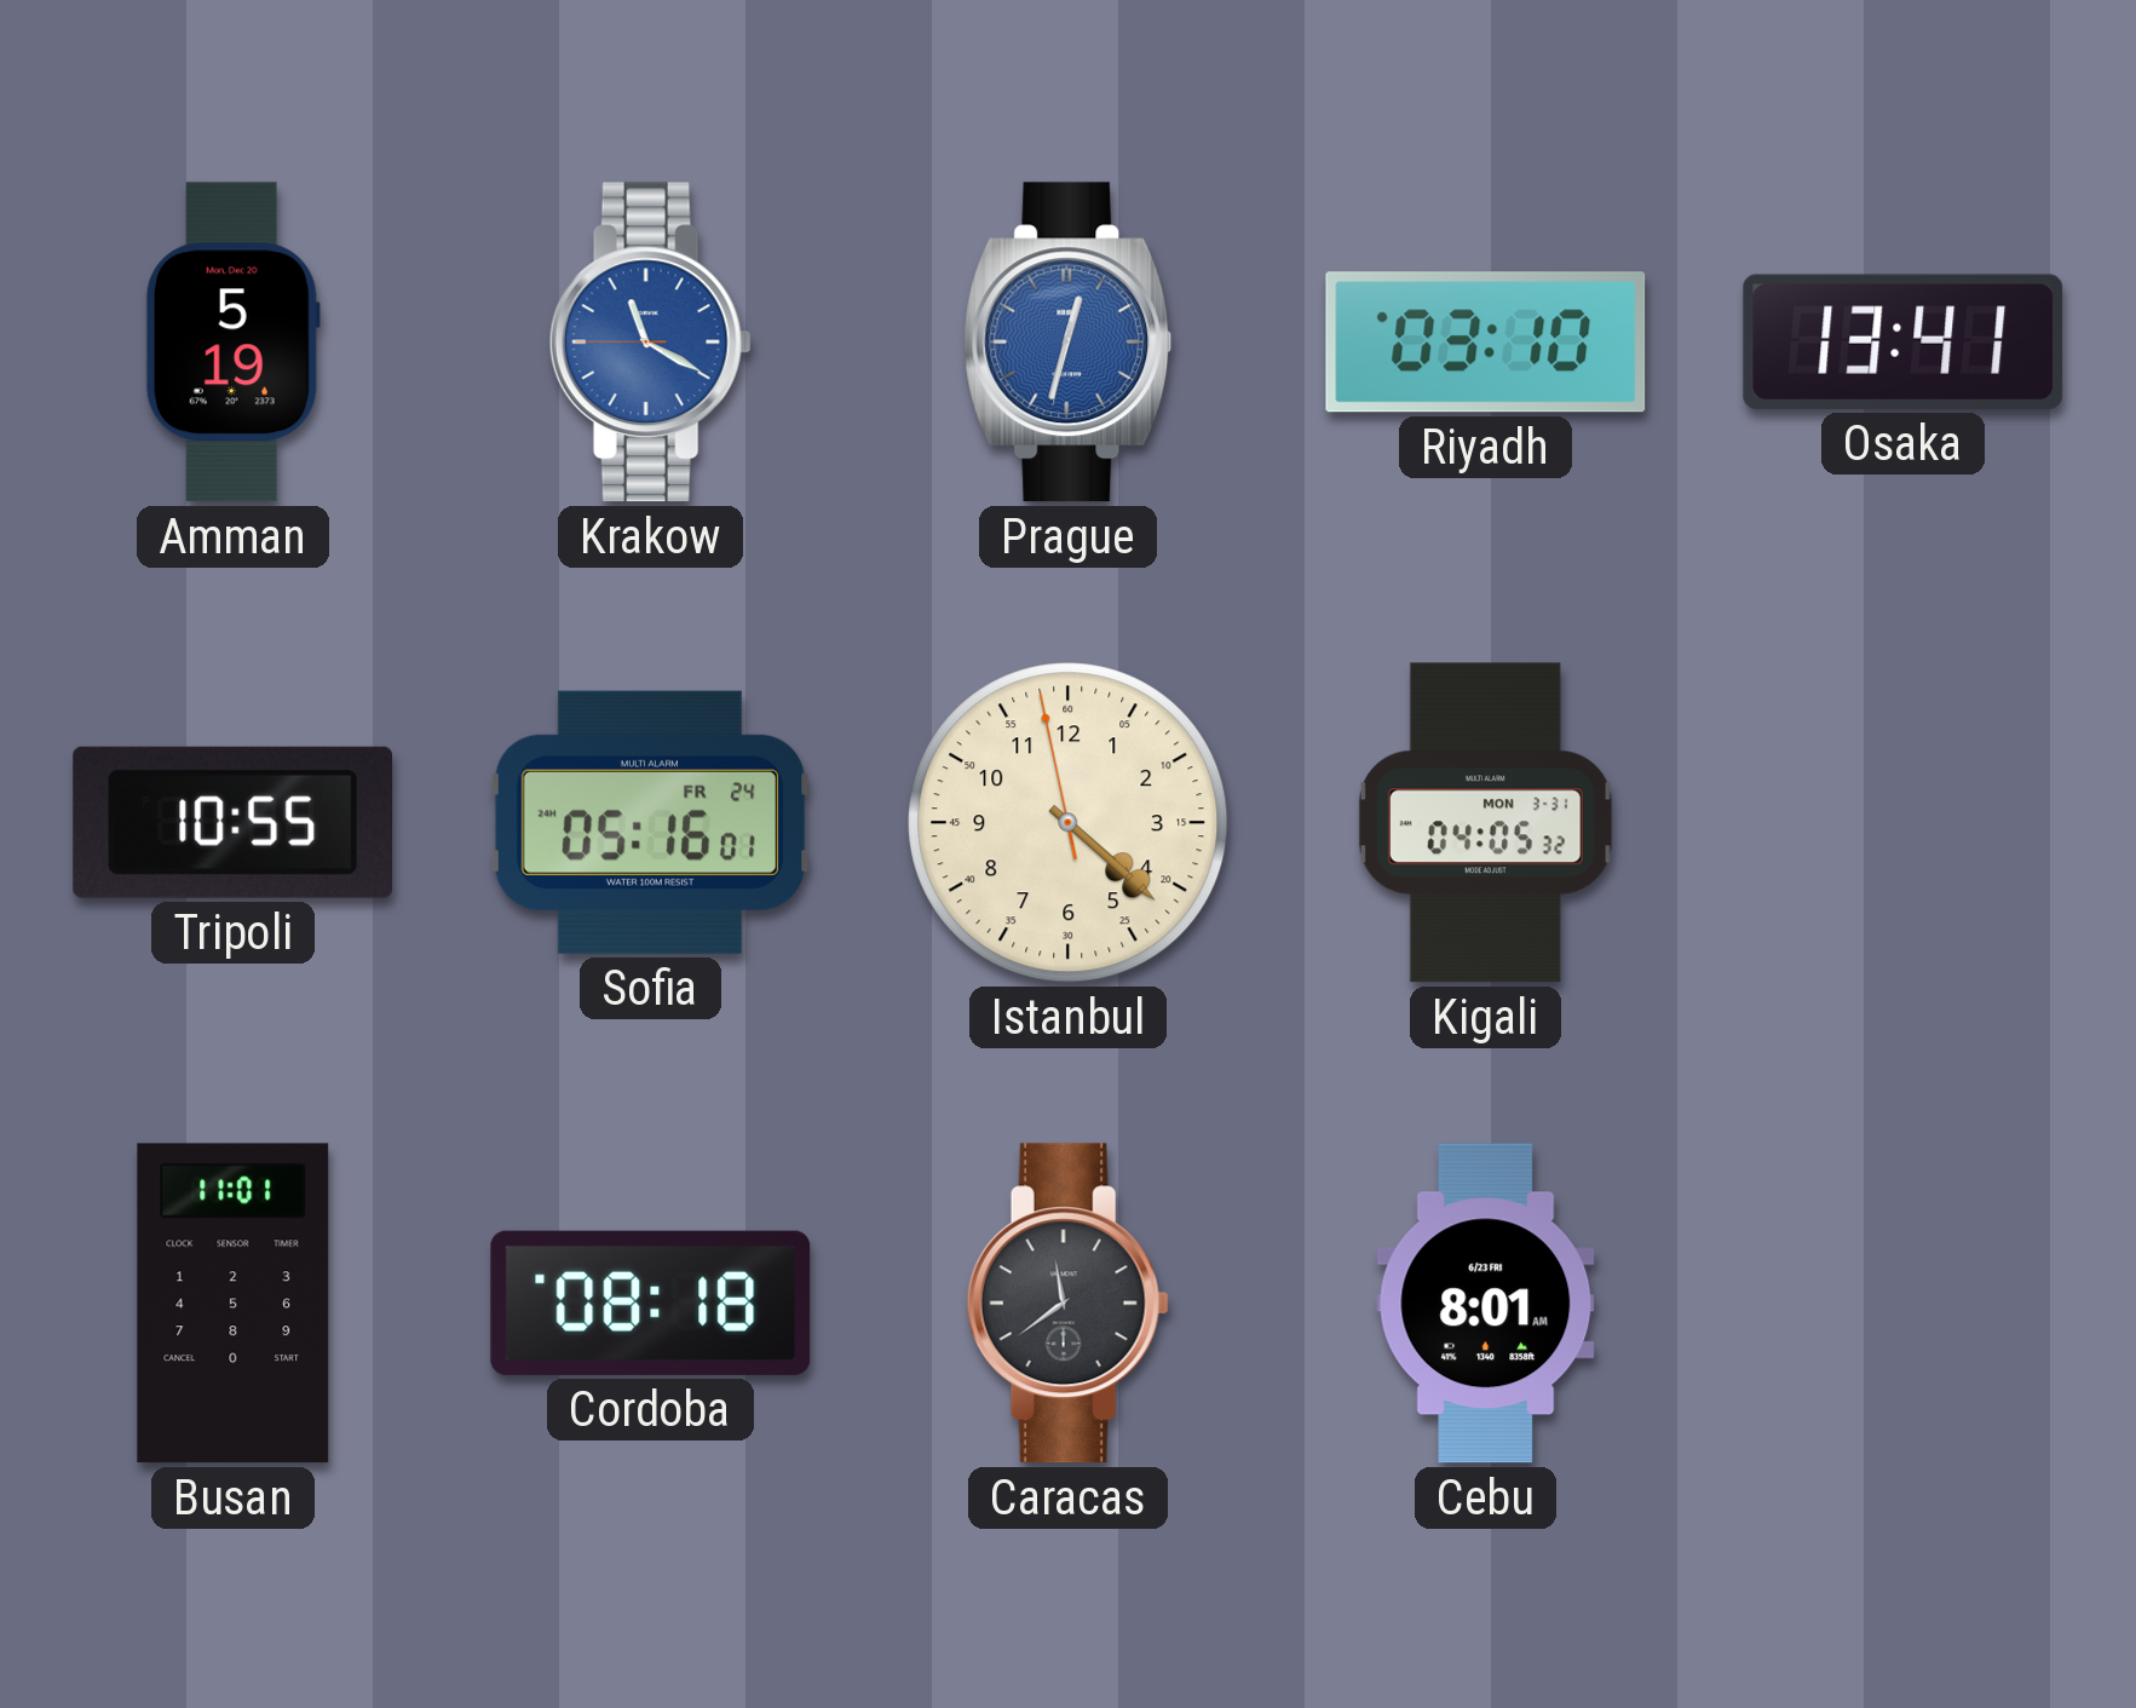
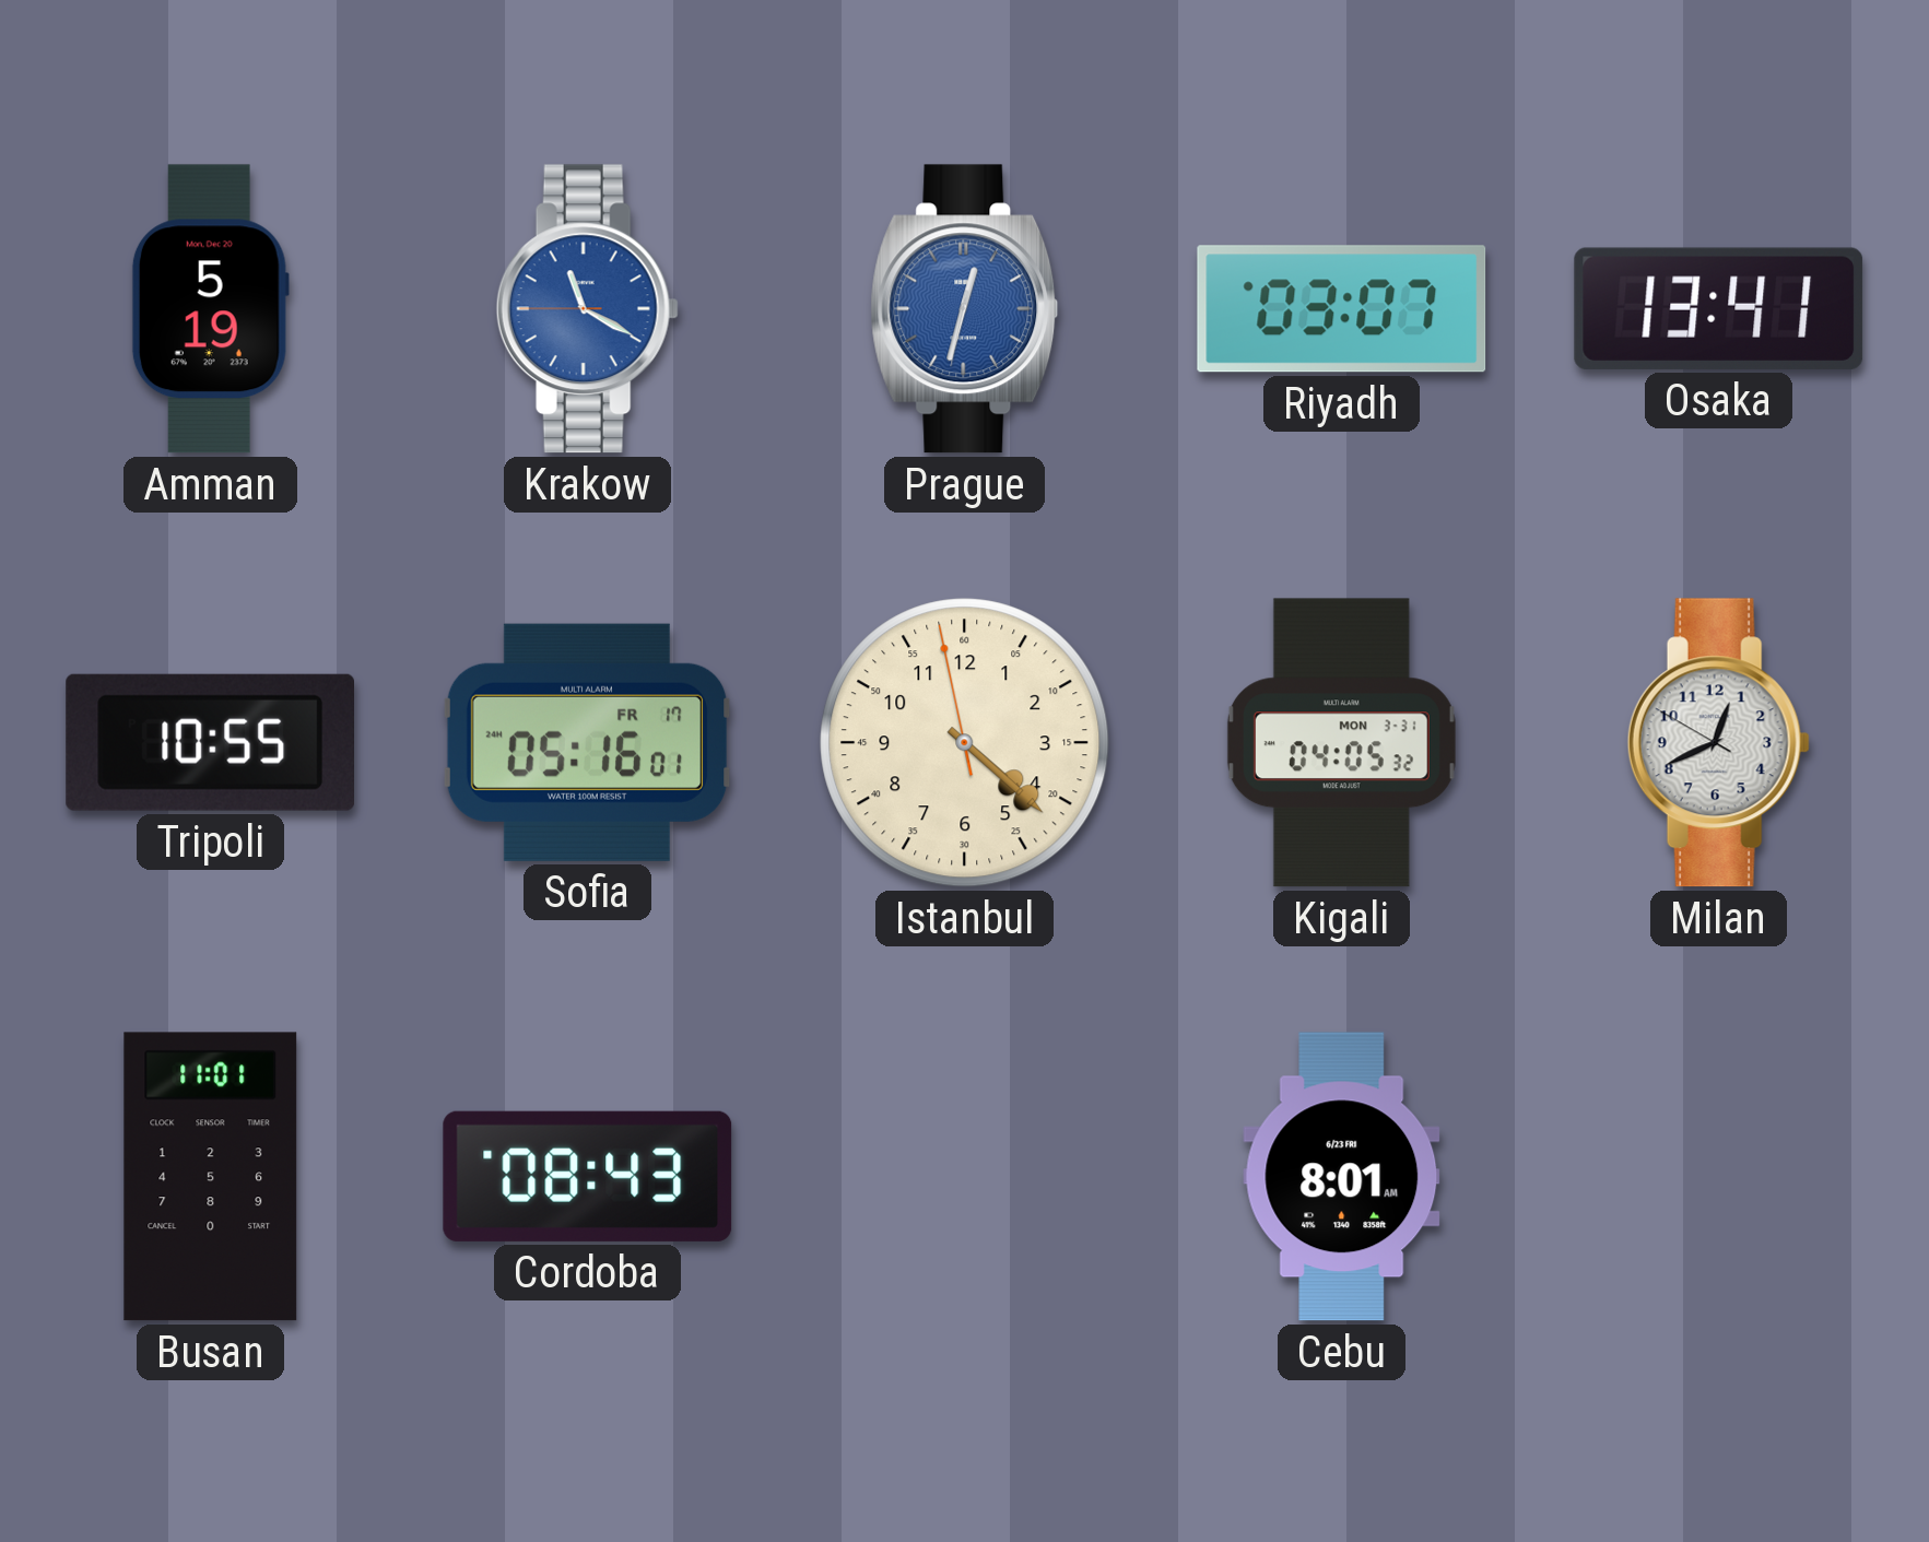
Riyadh: 03:10 -> 03:07
Sofia date: FR 24 -> FR 17
Milan: none -> 12:40
Cordoba: 08:18 -> 08:43
Caracas: 11:39 -> none
